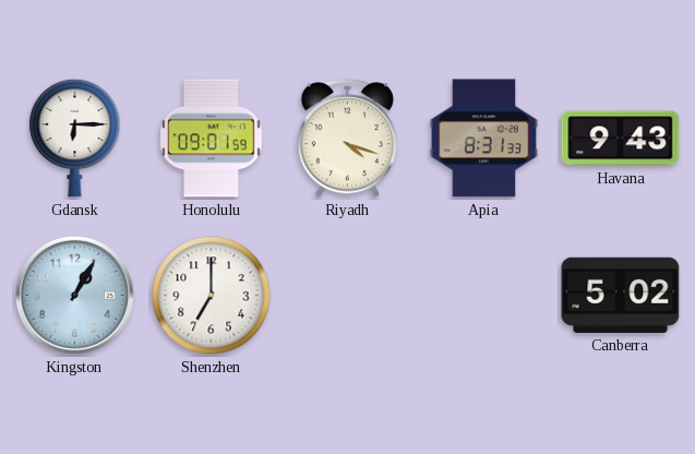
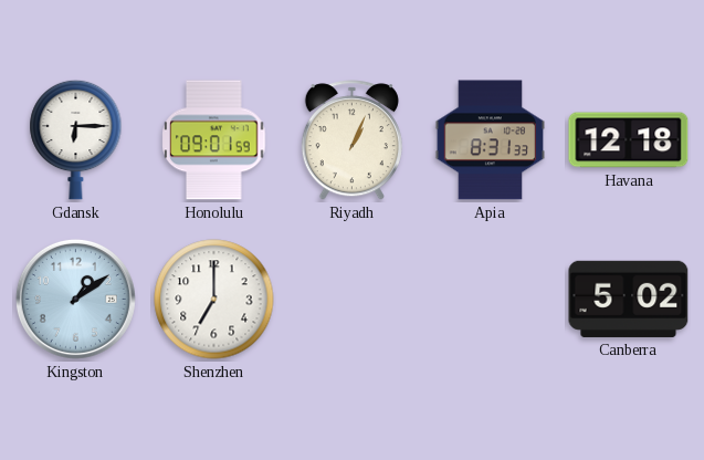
Riyadh: 4:18 -> 1:04
Havana: 9:43 -> 12:18
Kingston: 1:05 -> 1:09
